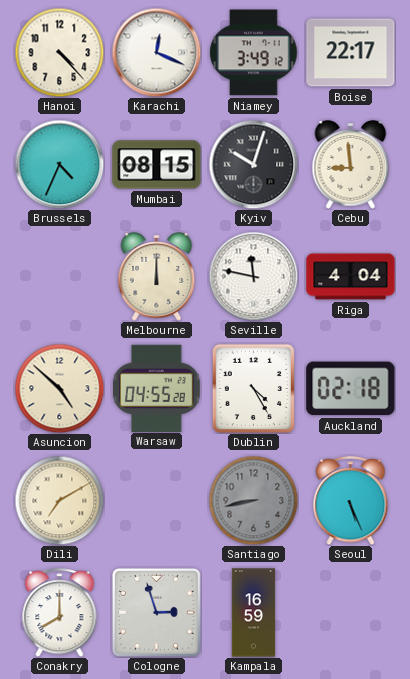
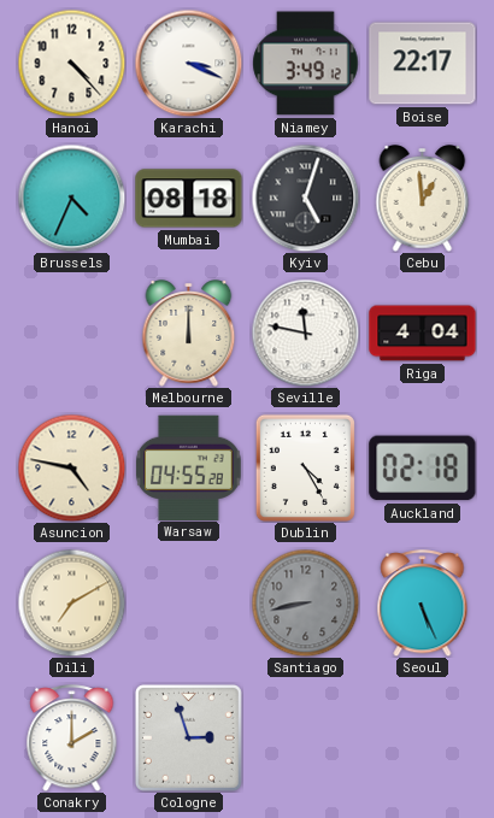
Karachi: 12:19 -> 3:19
Mumbai: 08:15 -> 08:18
Kyiv: 10:03 -> 5:03
Cebu: 8:59 -> 12:59
Asuncion: 4:52 -> 4:47
Conakry: 8:00 -> 2:00
Kampala: 16:59 -> none
